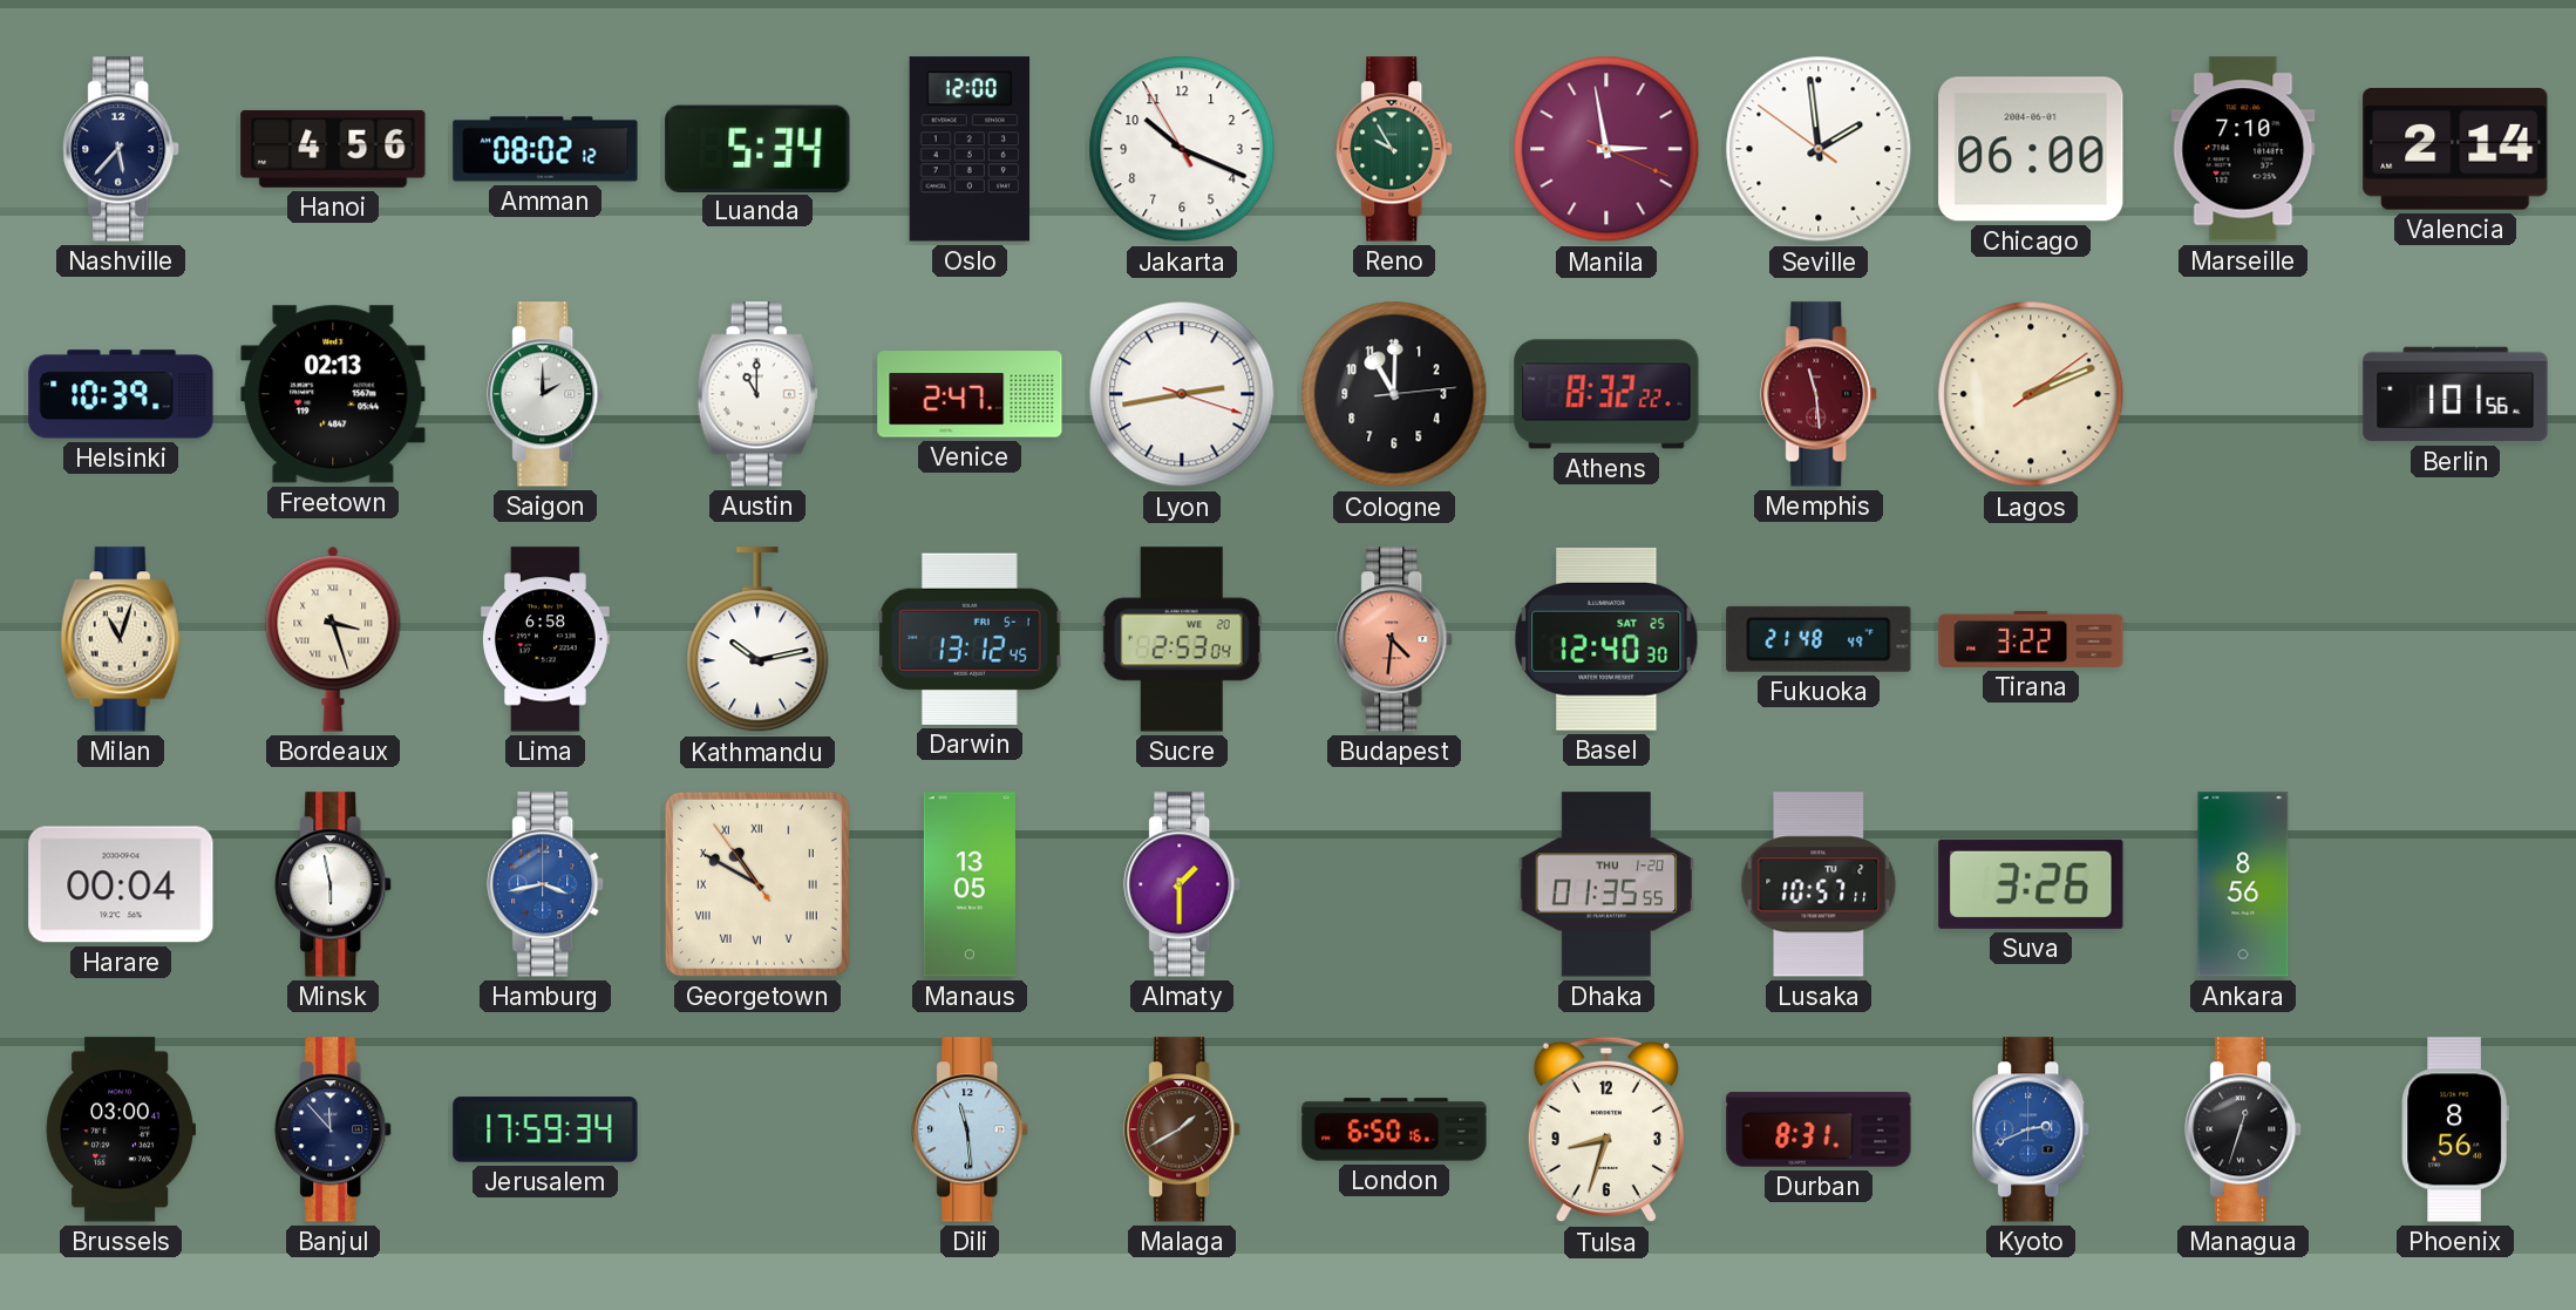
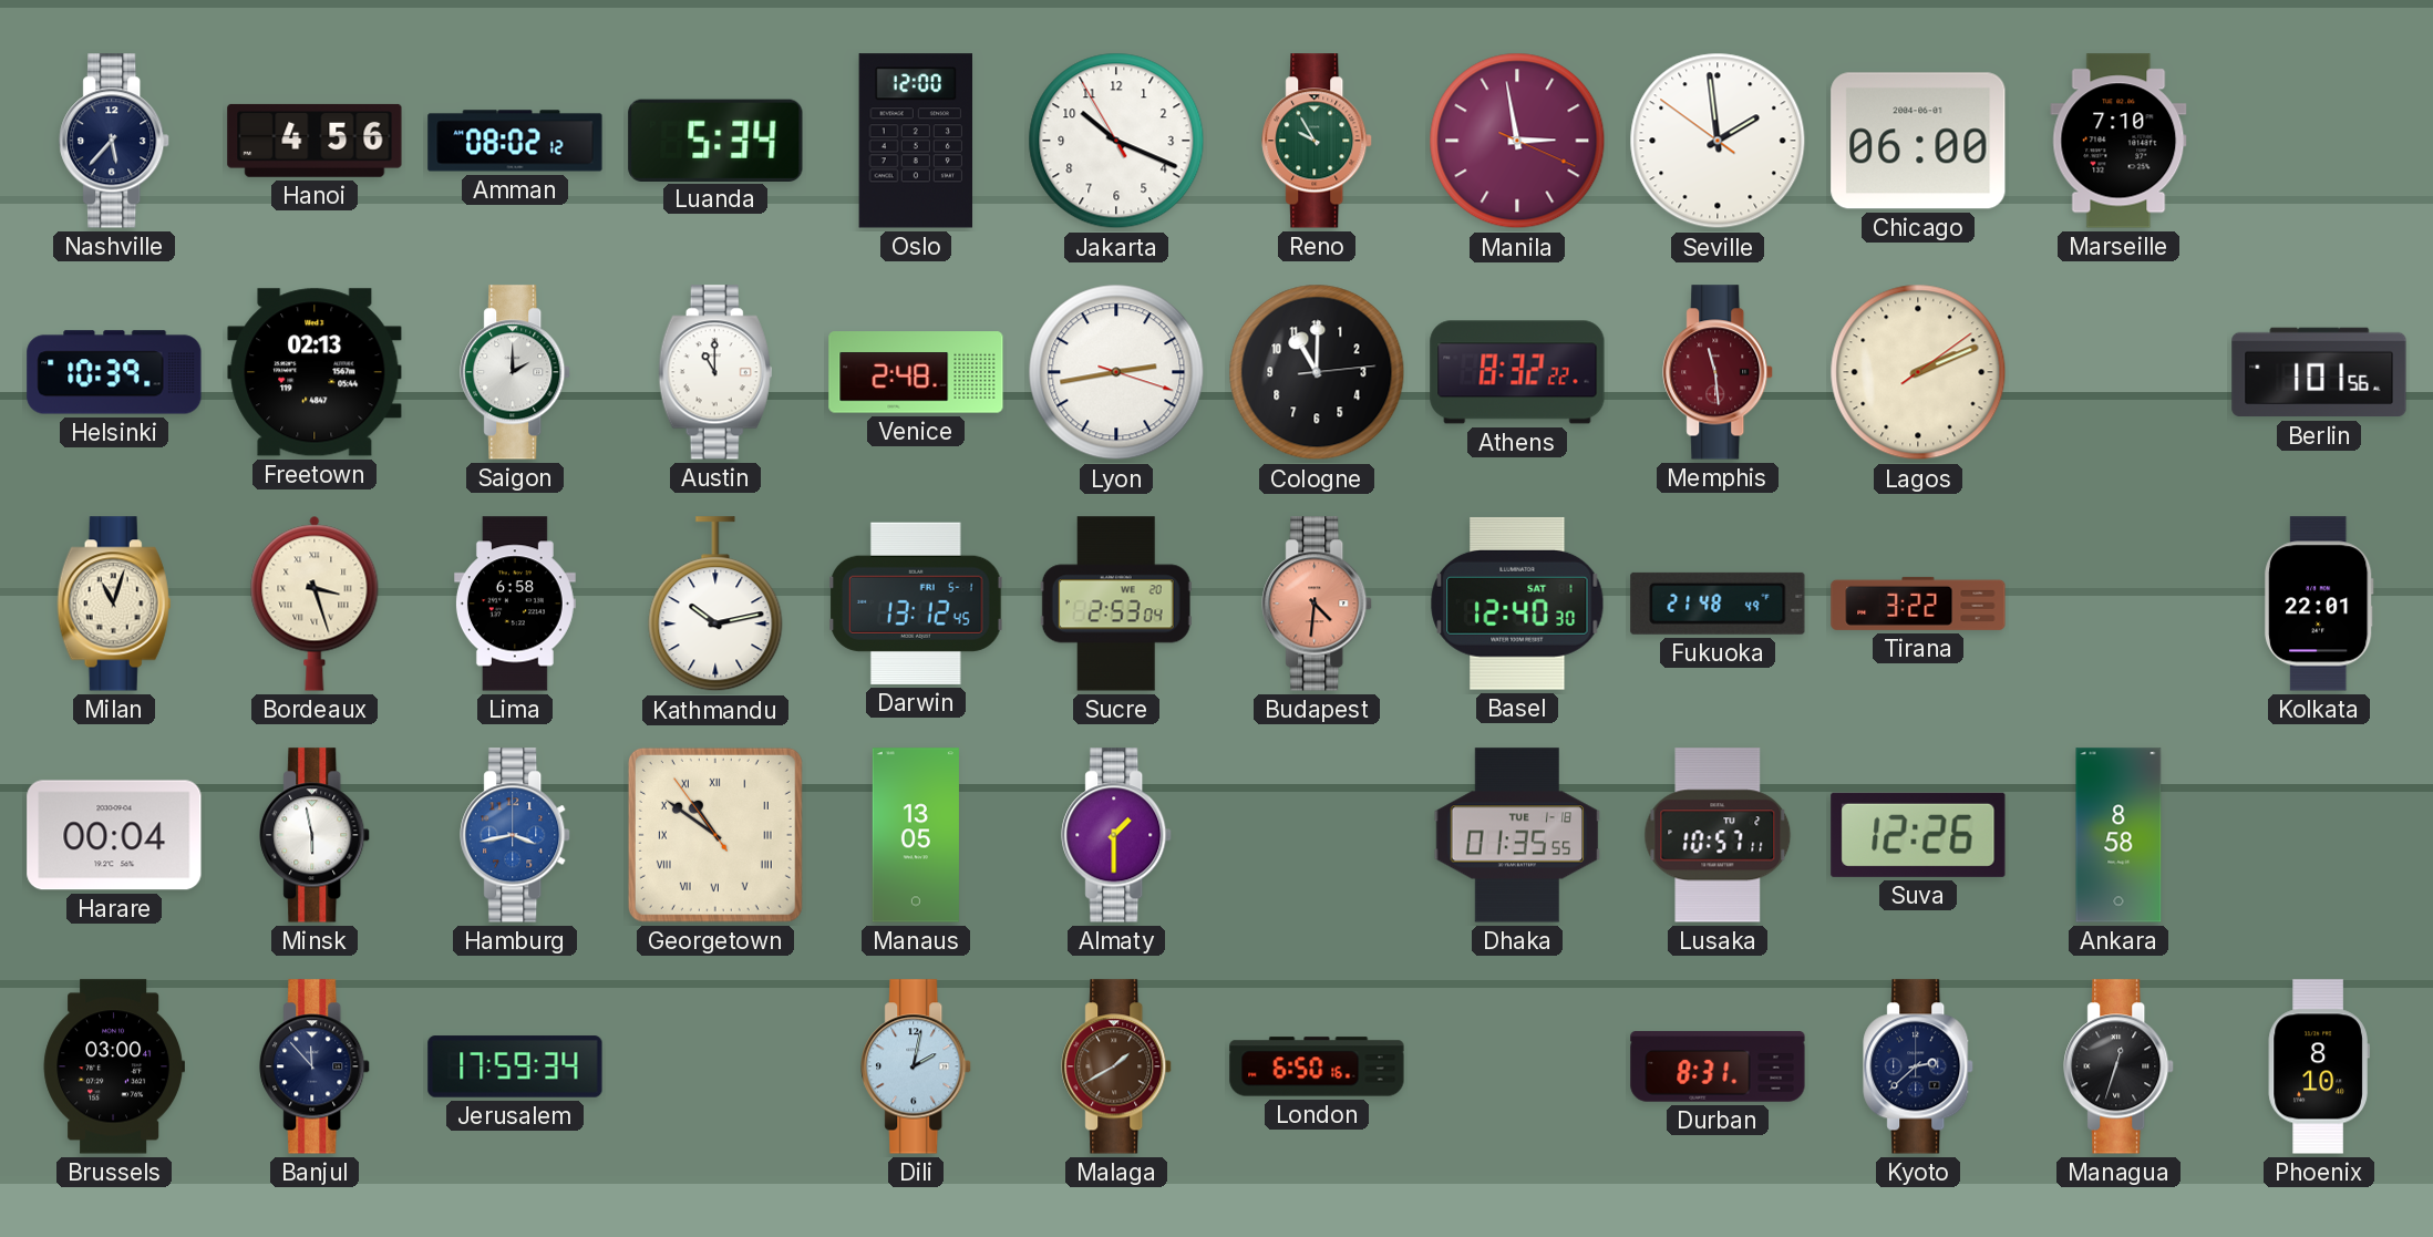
Valencia: 2:14 -> none
Venice: 2:47 -> 2:48
Basel date: SAT 25 -> SAT 1
Kolkata: none -> 22:01
Georgetown: 10:49 -> 10:50
Dhaka date: THU 1-20 -> TUE 1-18
Suva: 3:26 -> 12:26
Ankara: 8:56 -> 8:58
Dili: 11:29 -> 2:02
Tulsa: 8:33 -> none
Kyoto: 2:41 -> 2:38
Kyoto dial: blue -> navy
Phoenix: 8:56 -> 8:10
